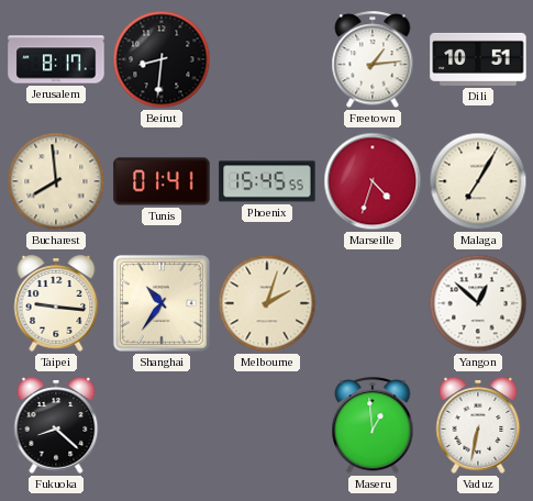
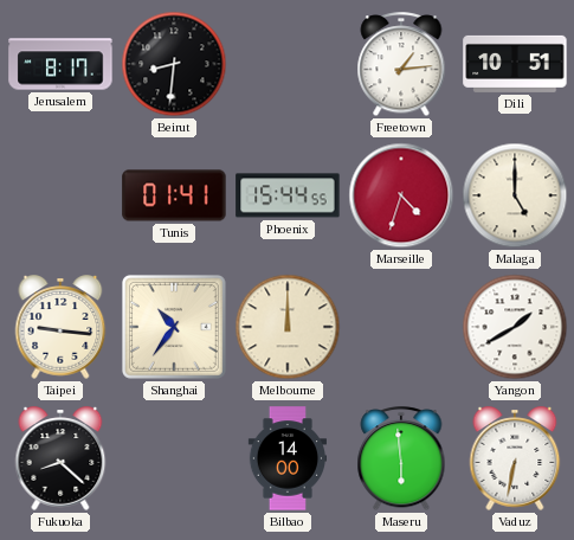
Bucharest: 7:59 -> none
Phoenix: 15:45 -> 15:44
Malaga: 7:05 -> 5:00
Melbourne: 2:03 -> 12:00
Yangon: 12:52 -> 1:40
Bilbao: none -> 14:00
Maseru: 12:59 -> 5:59
